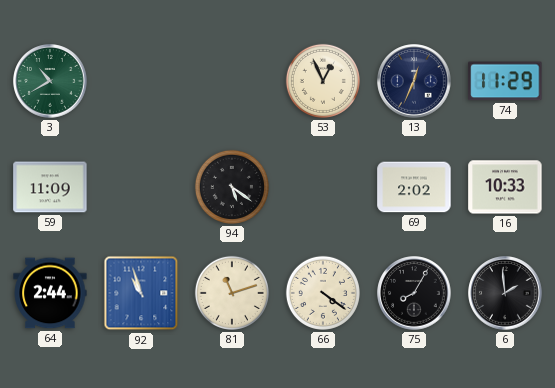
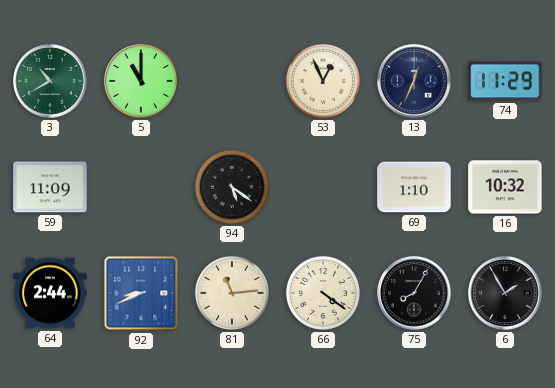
5: none -> 11:00
69: 2:02 -> 1:10
16: 10:33 -> 10:32
92: 10:57 -> 8:41
81: 11:12 -> 11:14
6: 1:59 -> 1:55
